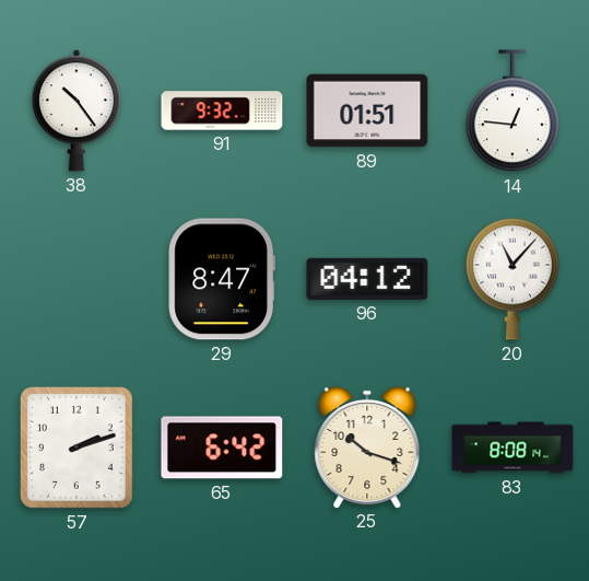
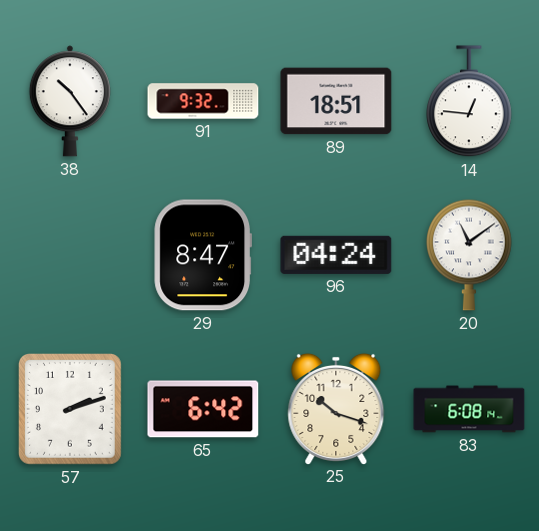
89: 01:51 -> 18:51
96: 04:12 -> 04:24
20: 11:07 -> 11:09
83: 8:08 -> 6:08
